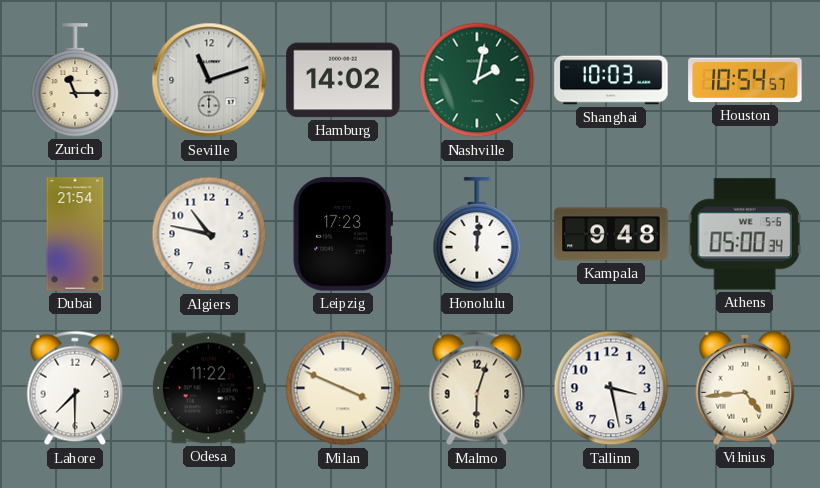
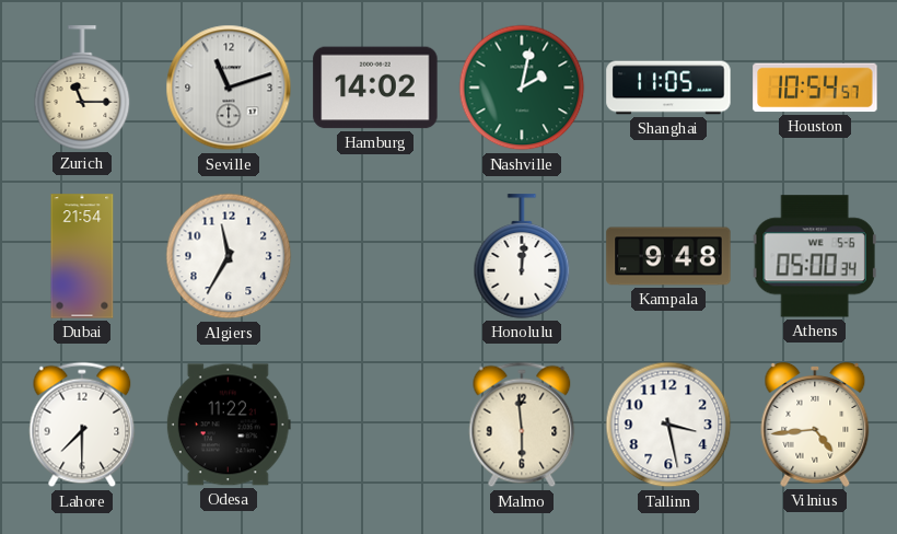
Shanghai: 10:03 -> 11:05
Algiers: 10:47 -> 11:35
Leipzig: 17:23 -> none
Milan: 3:49 -> none
Malmo: 6:03 -> 5:59
